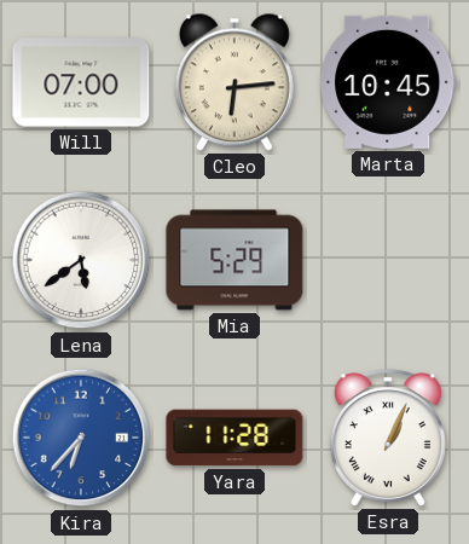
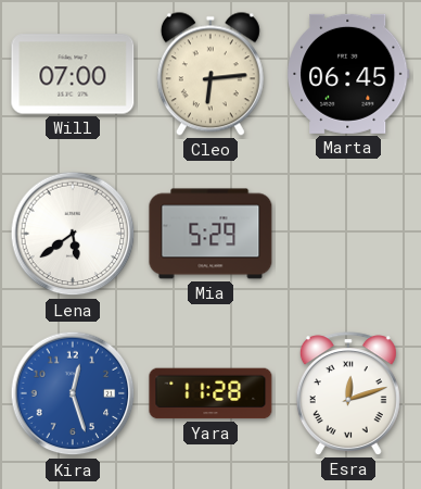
Marta: 10:45 -> 06:45
Kira: 6:37 -> 12:27
Esra: 1:04 -> 12:12
